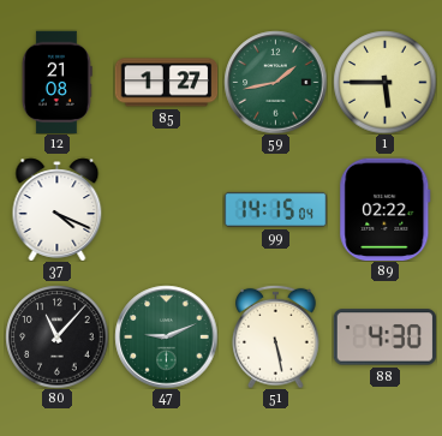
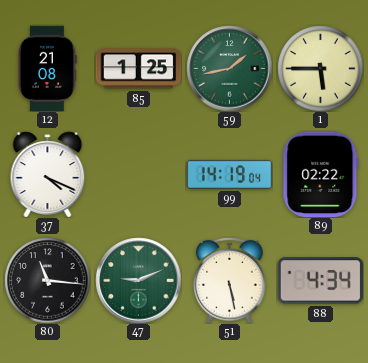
85: 1:27 -> 1:25
99: 14:15 -> 14:19
80: 11:07 -> 11:16
88: 4:30 -> 4:34
